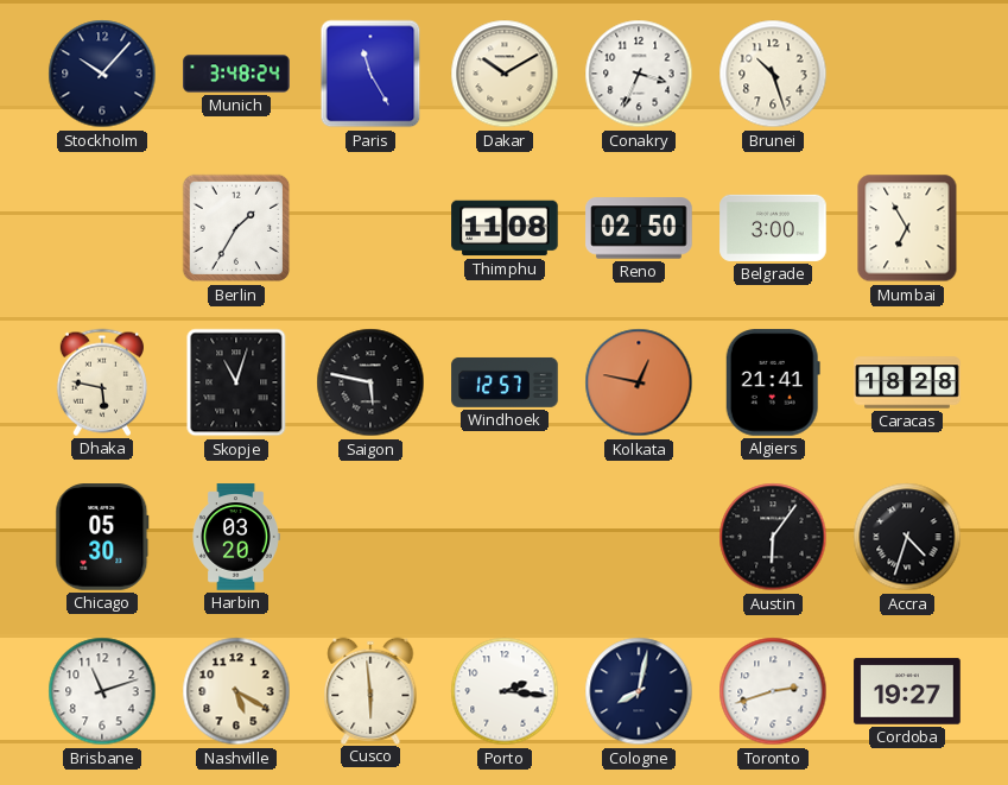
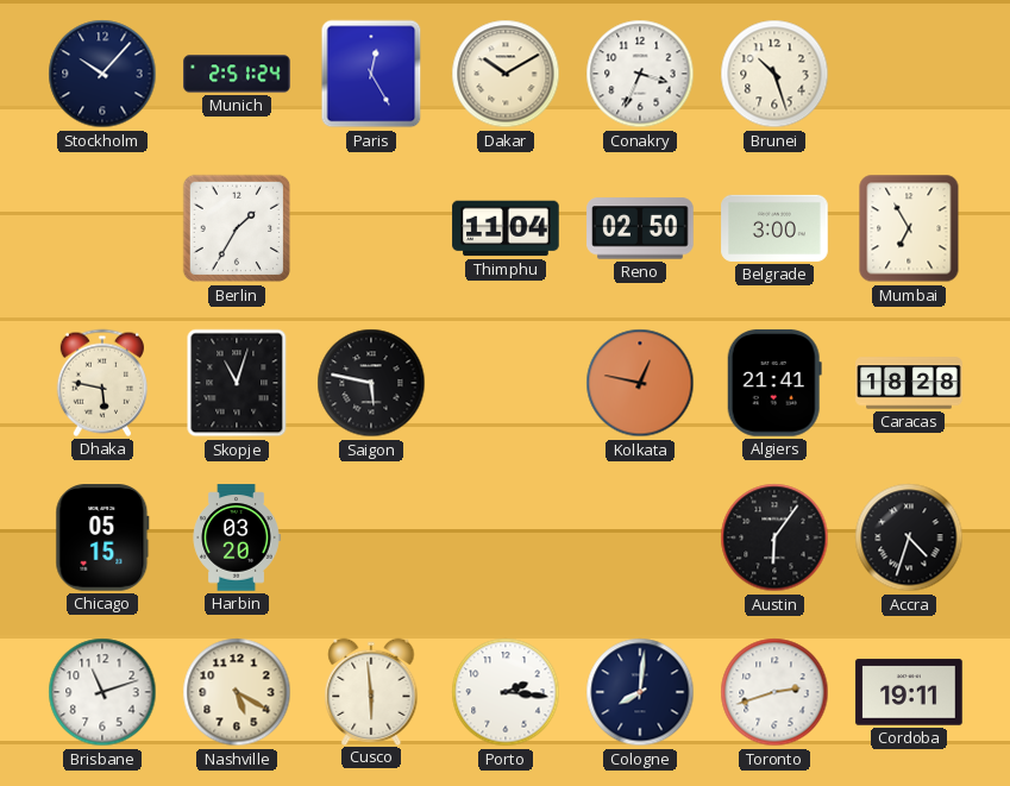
Munich: 3:48 -> 2:51
Paris: 11:25 -> 12:25
Thimphu: 11:08 -> 11:04
Windhoek: 12:57 -> none
Chicago: 05:30 -> 05:15
Cologne: 8:02 -> 8:01
Cordoba: 19:27 -> 19:11
